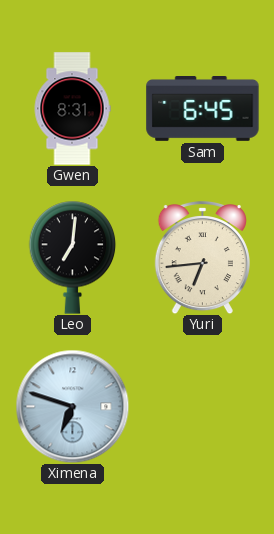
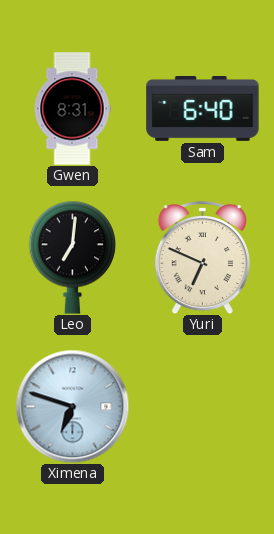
Sam: 6:45 -> 6:40
Yuri: 6:44 -> 6:49
